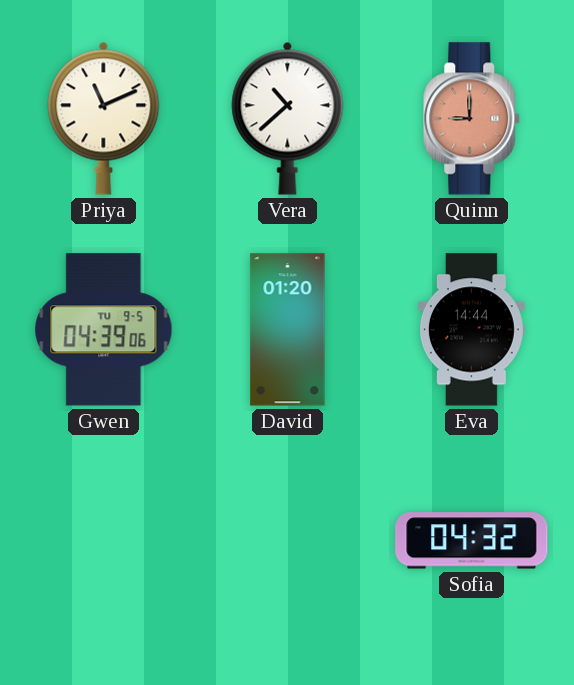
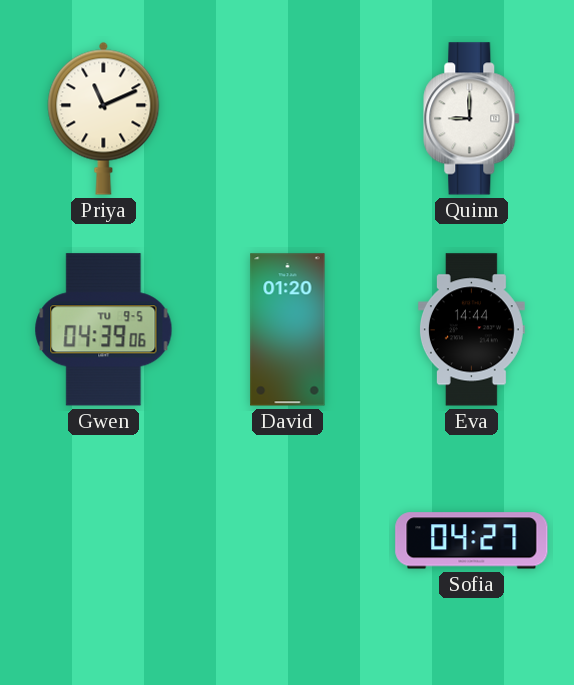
Vera: 10:38 -> none
Quinn dial: salmon -> white
Sofia: 04:32 -> 04:27
